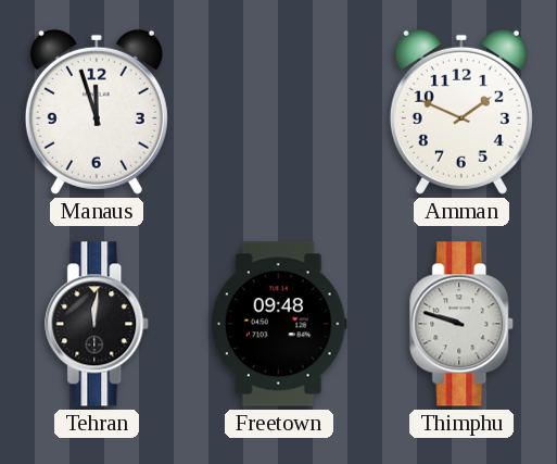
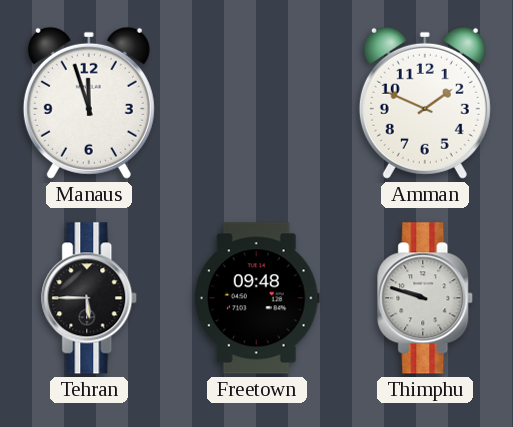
Tehran: 12:01 -> 5:45
